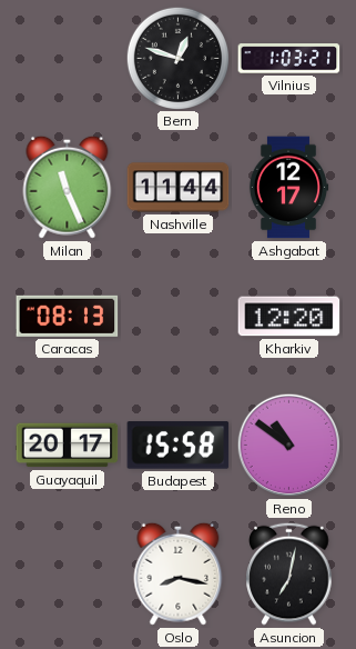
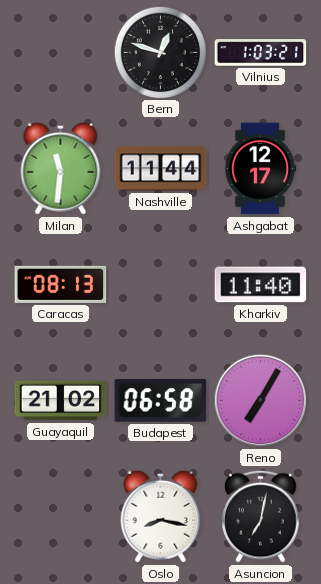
Milan: 11:26 -> 11:31
Kharkiv: 12:20 -> 11:40
Guayaquil: 20:17 -> 21:02
Budapest: 15:58 -> 06:58
Reno: 10:51 -> 7:05
